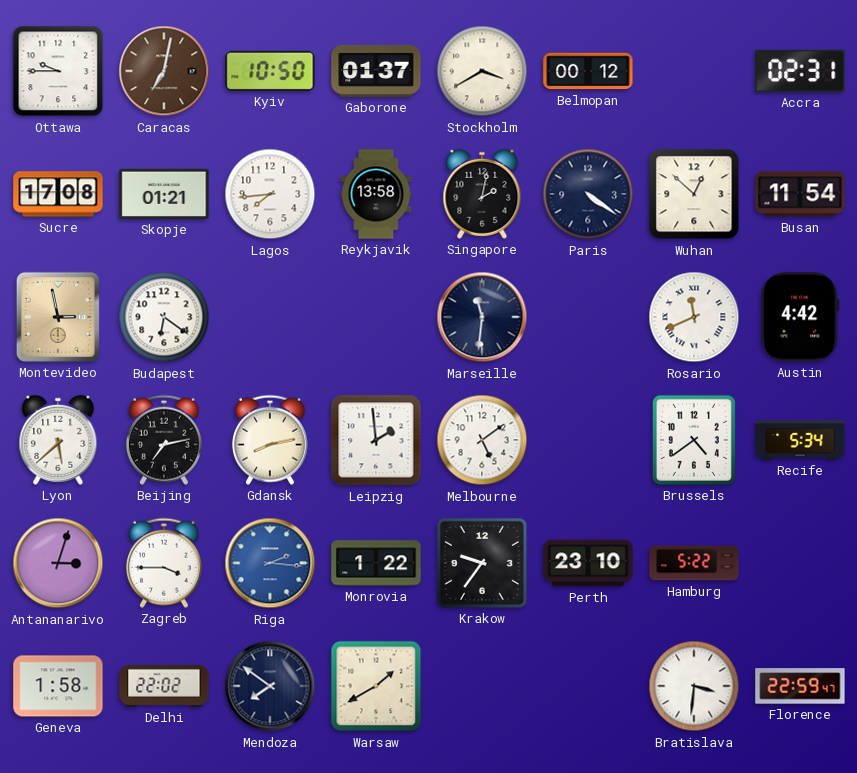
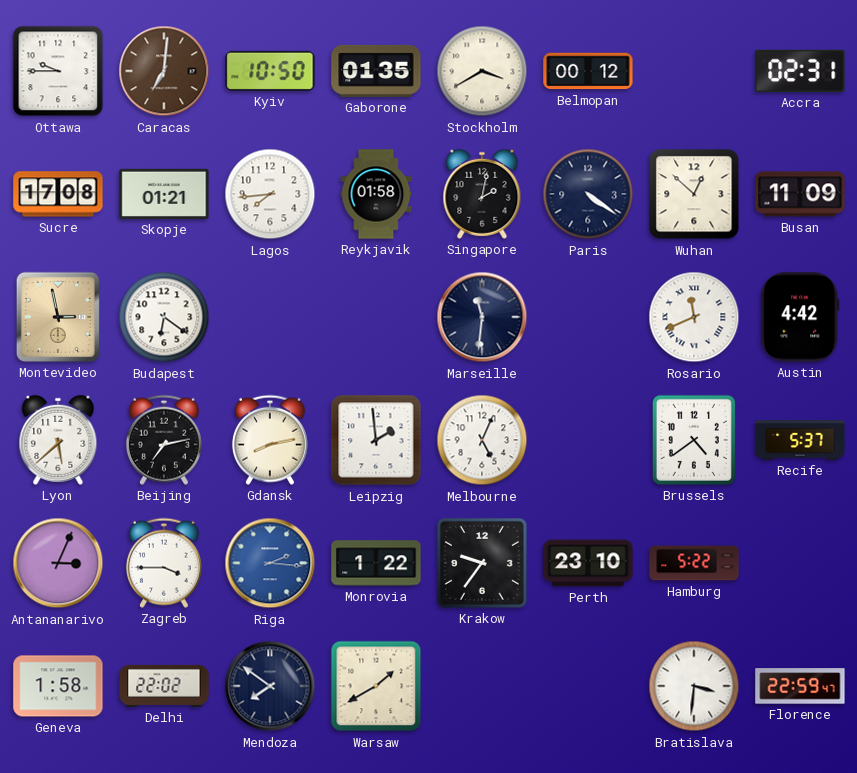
Caracas: 7:02 -> 7:01
Gaborone: 01:37 -> 01:35
Reykjavik: 13:58 -> 01:58
Busan: 11:54 -> 11:09
Melbourne: 5:09 -> 5:04
Recife: 5:34 -> 5:37
Antananarivo: 3:03 -> 3:04
